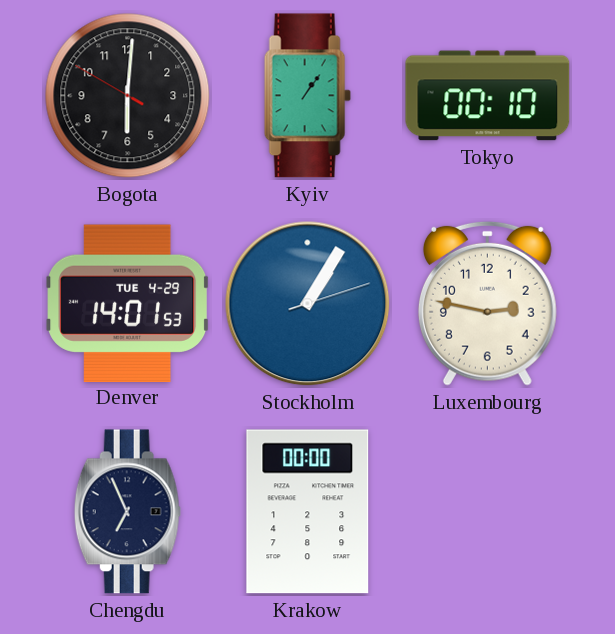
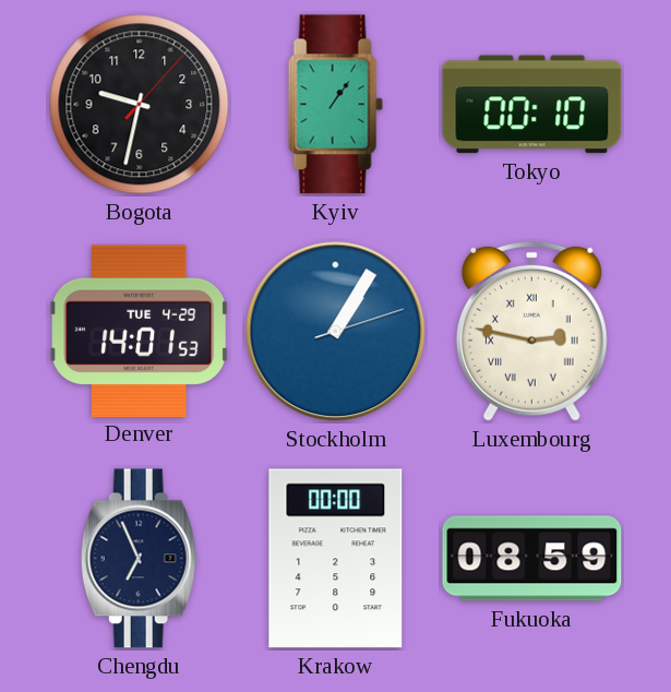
Bogota: 6:00 -> 9:32
Luxembourg numerals: Arabic -> Roman
Fukuoka: none -> 08:59
